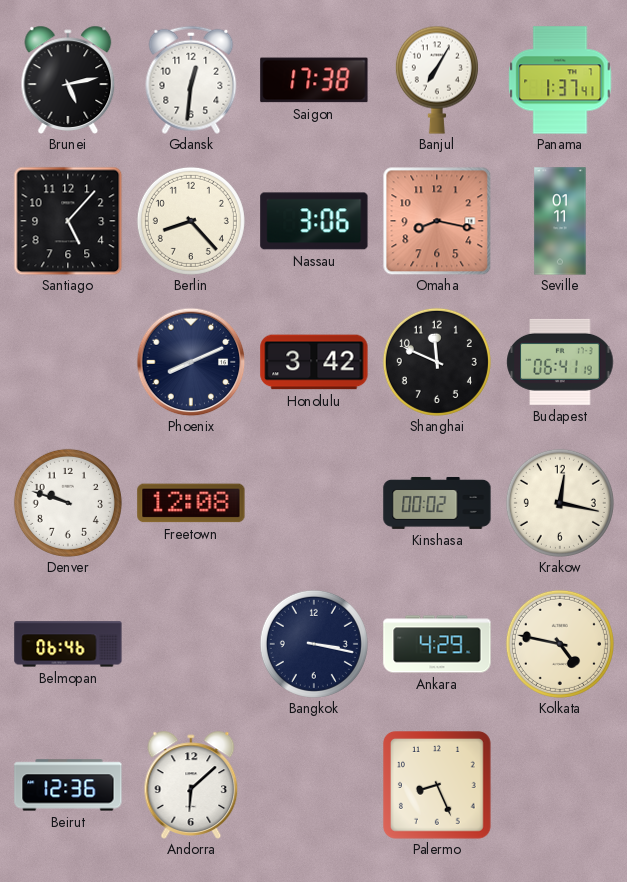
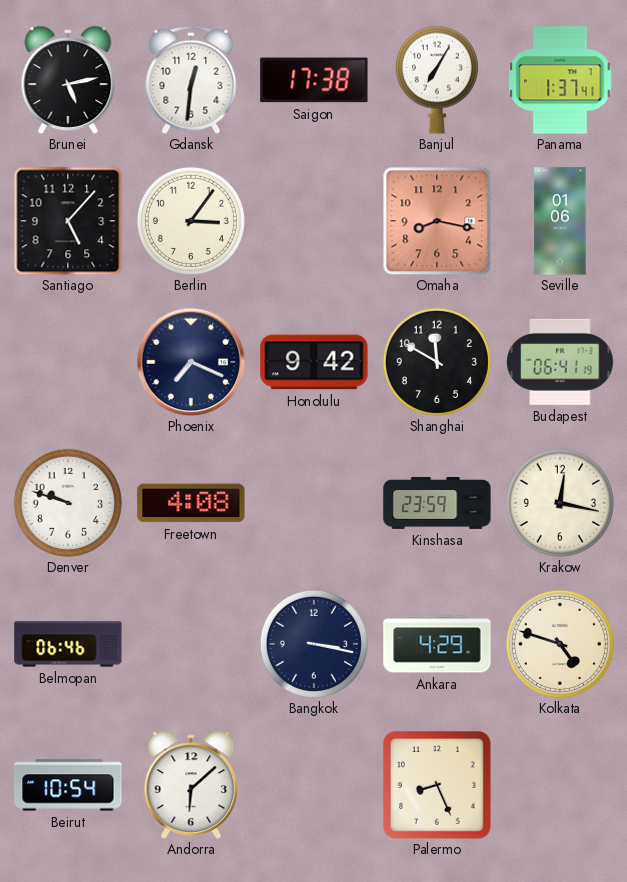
Berlin: 8:23 -> 3:06
Nassau: 3:06 -> none
Seville: 01:11 -> 01:06
Phoenix: 8:11 -> 7:19
Honolulu: 3:42 -> 9:42
Shanghai: 11:49 -> 11:50
Freetown: 12:08 -> 4:08
Kinshasa: 00:02 -> 23:59
Kolkata: 4:47 -> 4:48
Beirut: 12:36 -> 10:54
